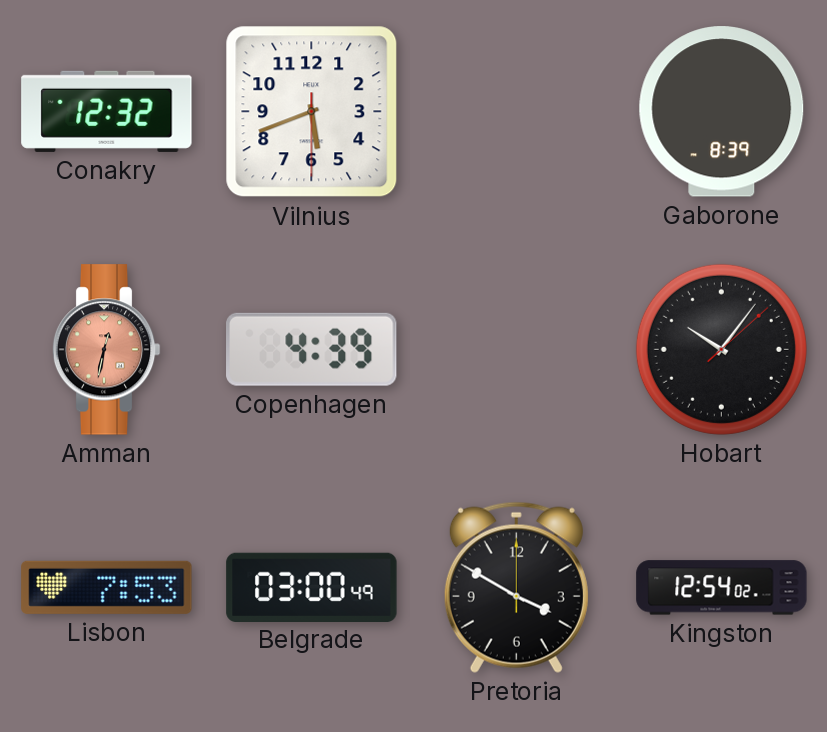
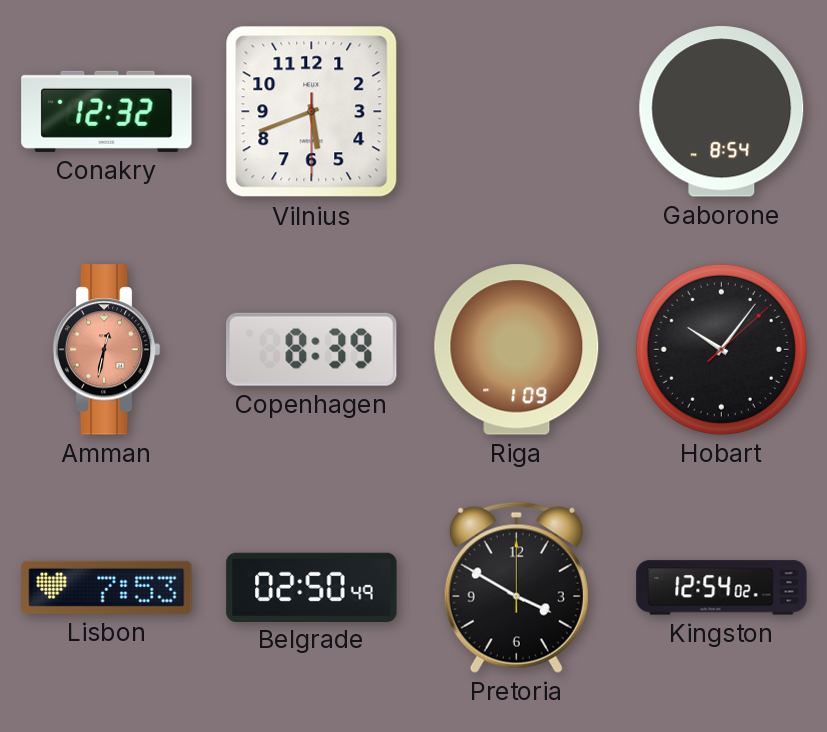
Gaborone: 8:39 -> 8:54
Copenhagen: 4:39 -> 8:39
Riga: none -> 1:09
Belgrade: 03:00 -> 02:50
